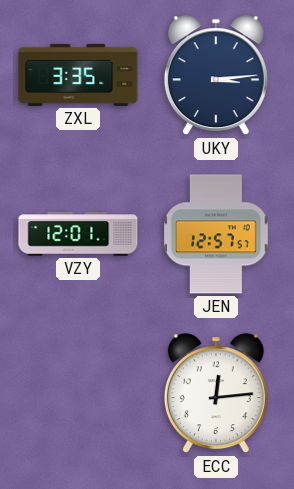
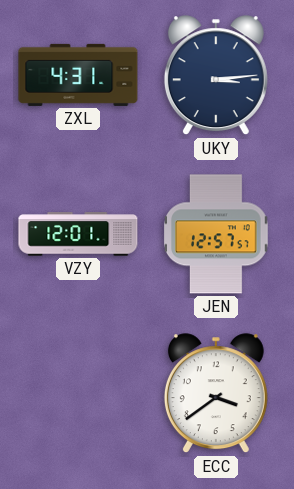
ZXL: 3:35 -> 4:31
ECC: 12:14 -> 3:39
